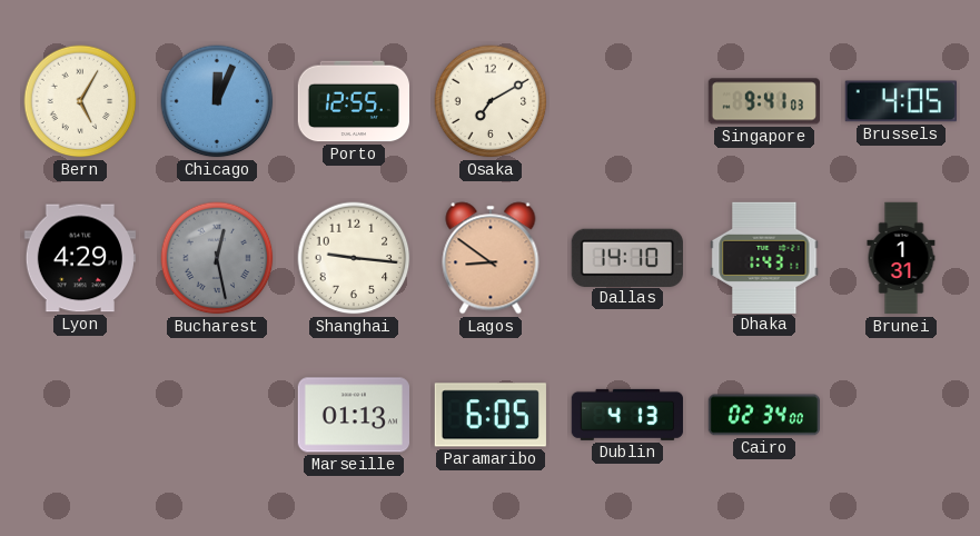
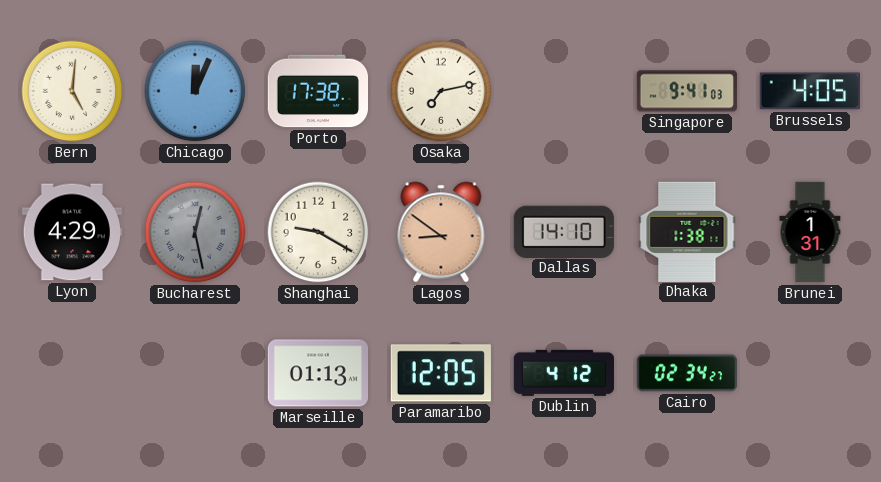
Bern: 5:05 -> 5:01
Porto: 12:55 -> 17:38
Osaka: 7:10 -> 7:13
Shanghai: 9:16 -> 9:20
Dhaka: 1:43 -> 1:38
Paramaribo: 6:05 -> 12:05
Dublin: 4:13 -> 4:12
Cairo: 02:34:00 -> 02:34:27
